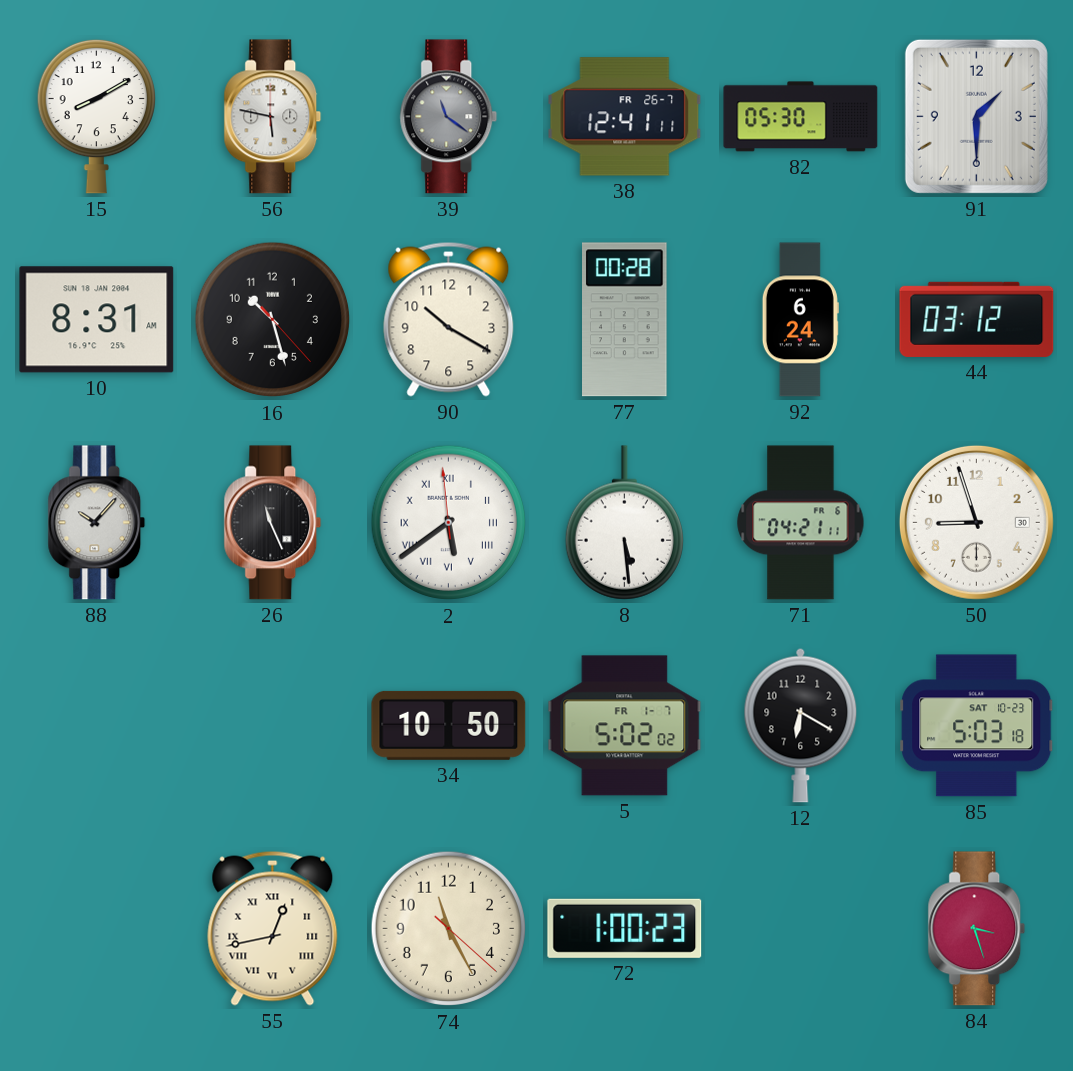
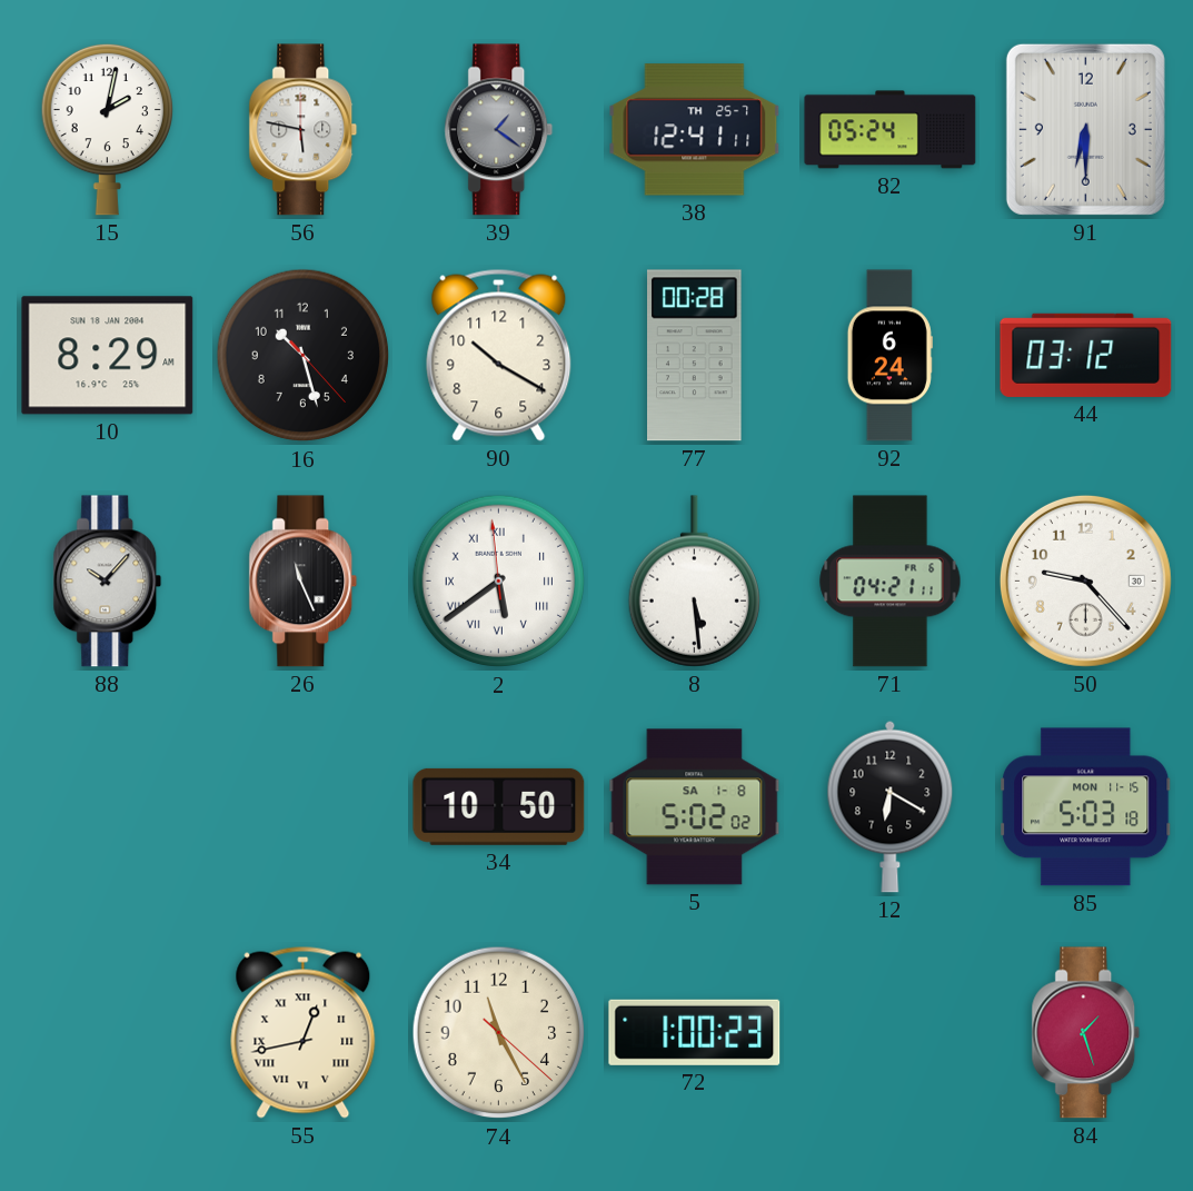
15: 8:10 -> 2:02
39: 11:21 -> 1:21
38 date: FR 26-7 -> TH 25-7
82: 05:30 -> 05:24
91: 1:30 -> 6:30
10: 8:31 -> 8:29
50: 8:57 -> 9:23
5 date: FR 1-7 -> SA 1-8
85 date: SAT 10-23 -> MON 11-15
84: 3:27 -> 1:27
